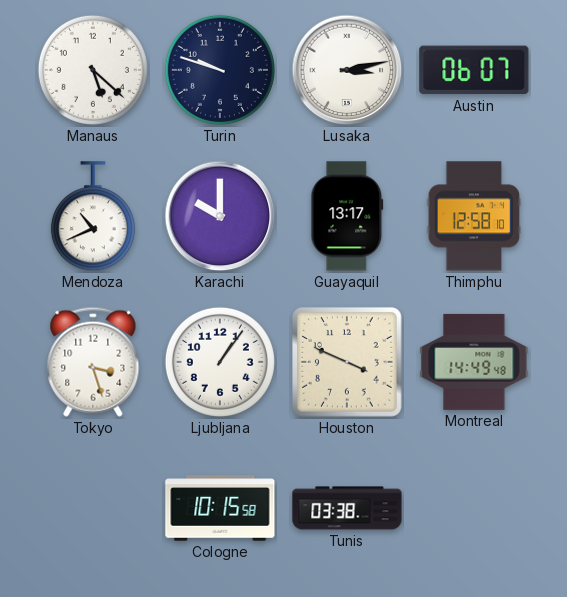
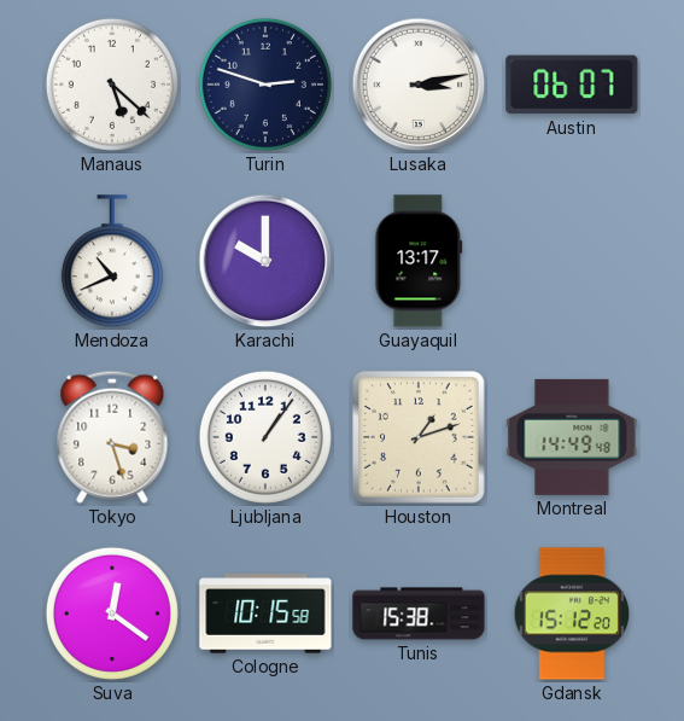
Turin: 9:48 -> 2:48
Thimphu: 12:58 -> none
Houston: 3:49 -> 1:12
Suva: none -> 12:21
Tunis: 03:38 -> 15:38
Gdansk: none -> 15:12
